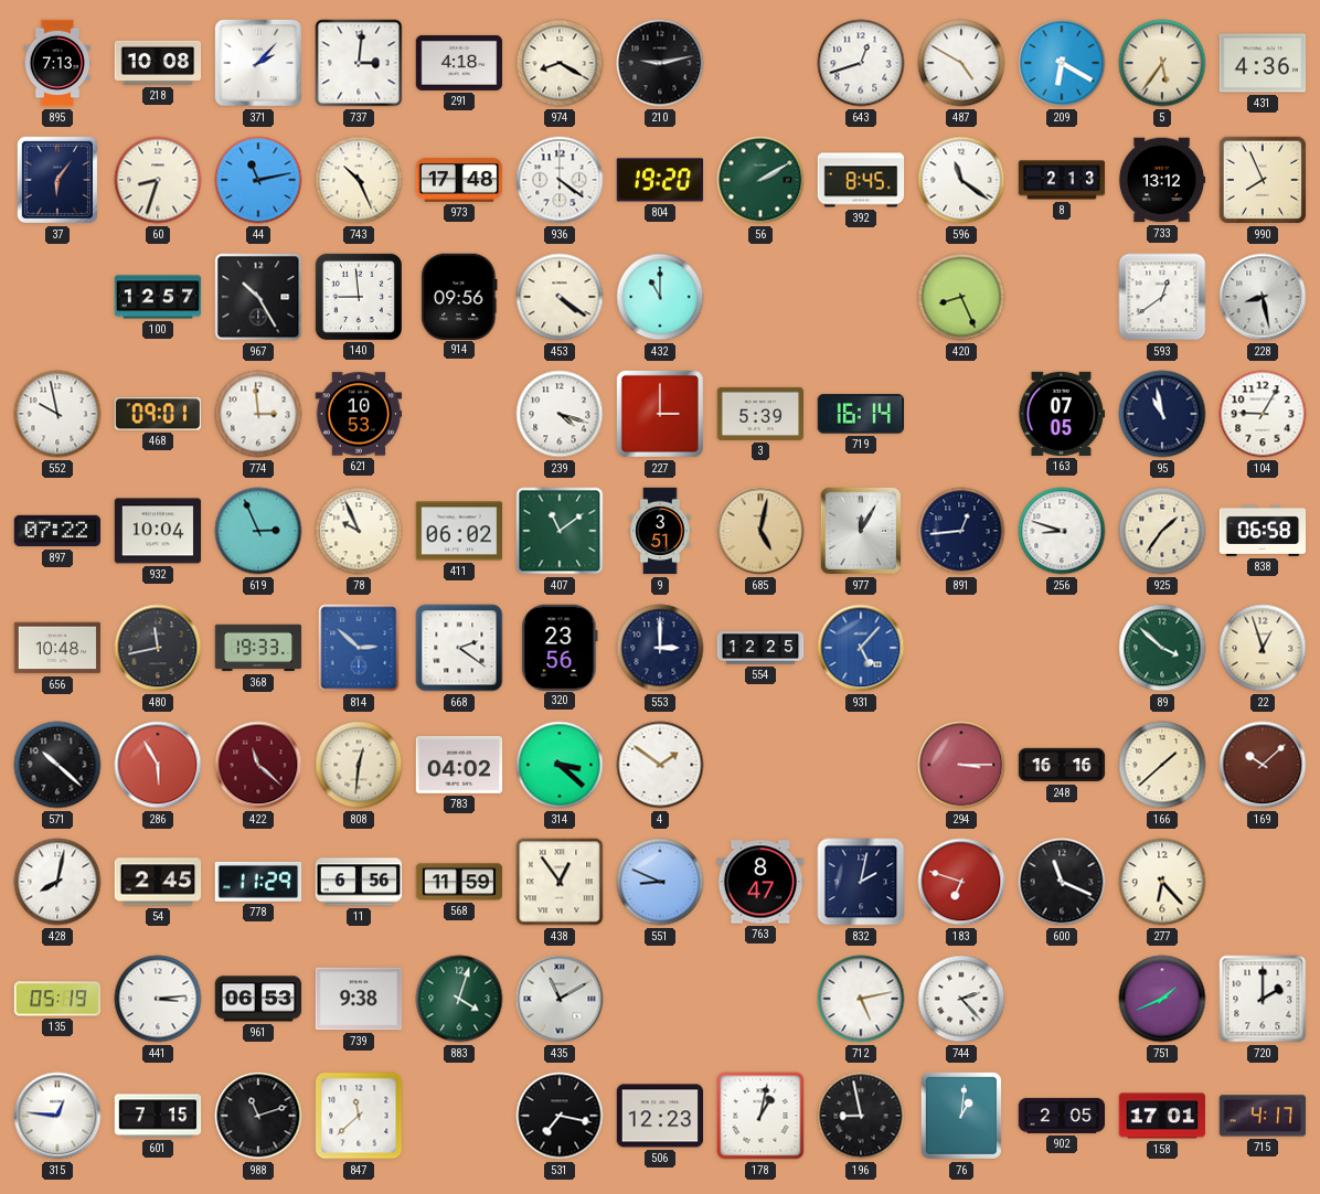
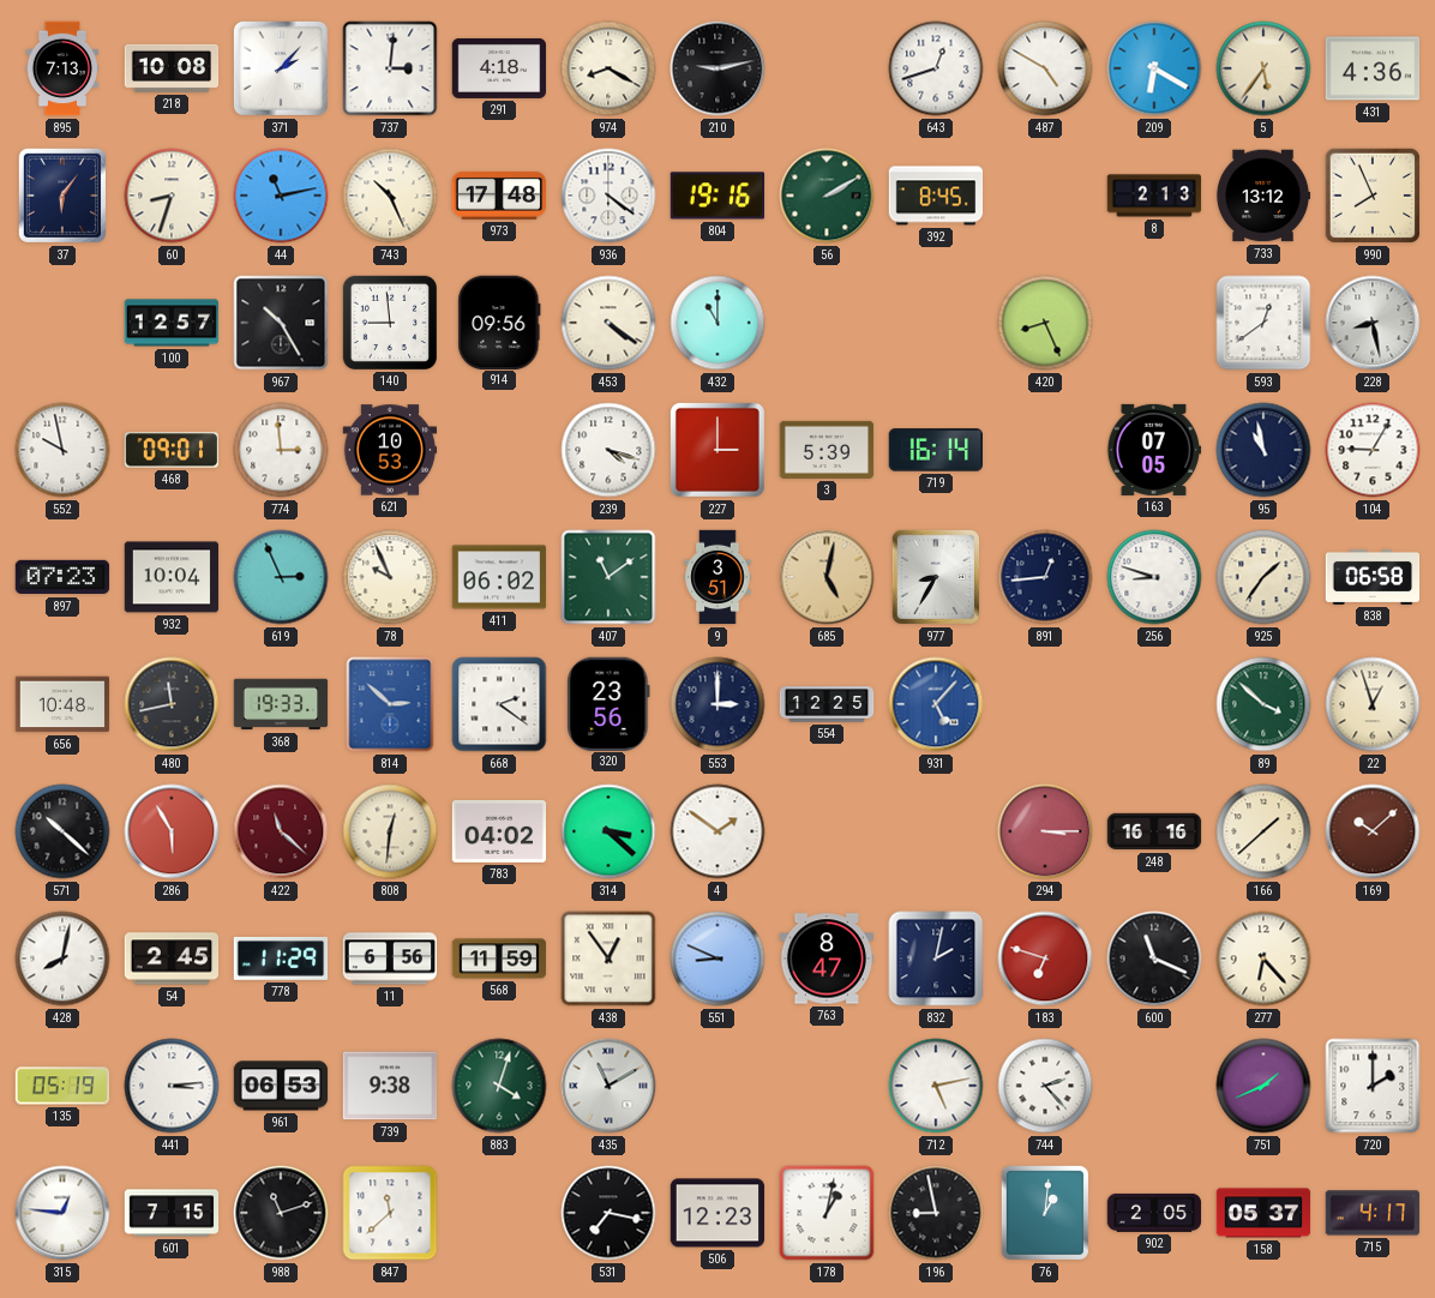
804: 19:20 -> 19:16
596: 11:21 -> none
897: 07:22 -> 07:23
977: 12:05 -> 8:35
158: 17:01 -> 05:37
